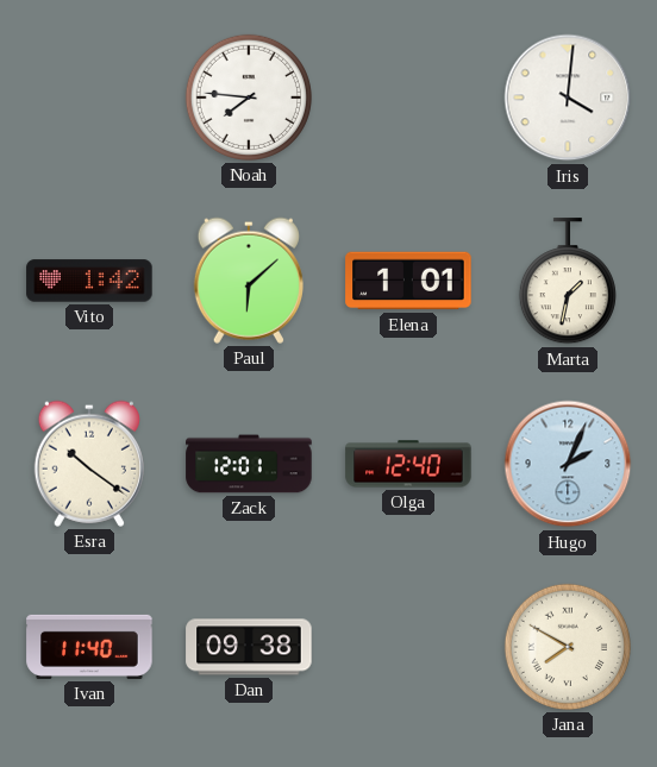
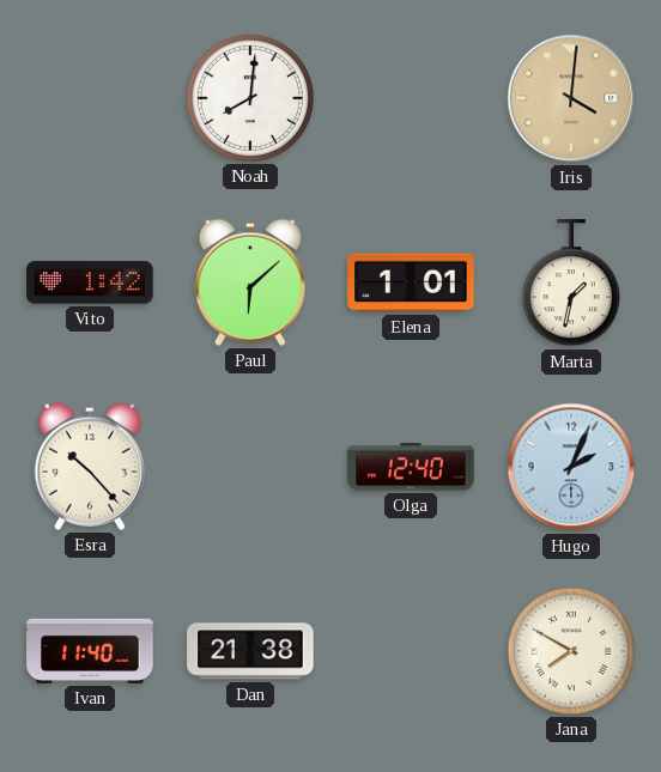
Noah: 7:46 -> 8:01
Iris dial: white -> champagne
Esra: 10:21 -> 10:23
Zack: 12:01 -> none
Dan: 09:38 -> 21:38
